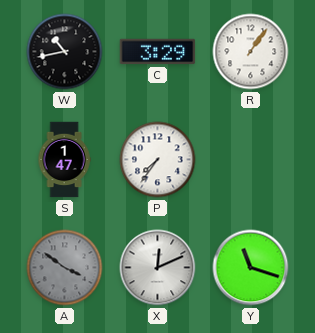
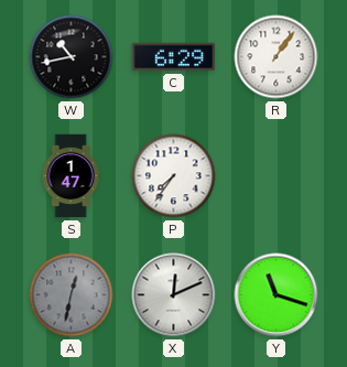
C: 3:29 -> 6:29
A: 3:51 -> 12:32
